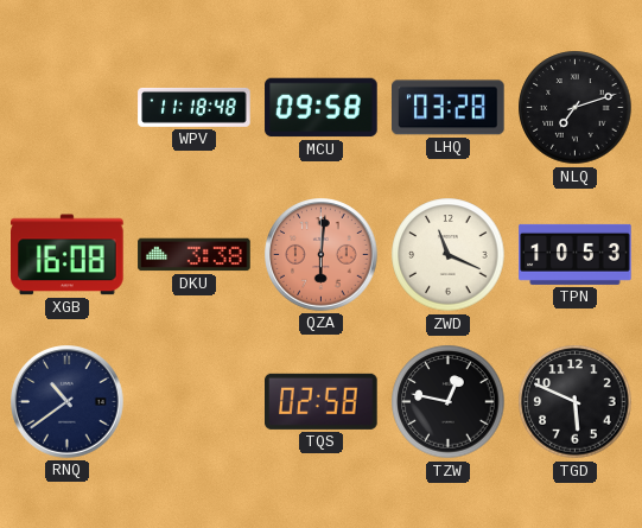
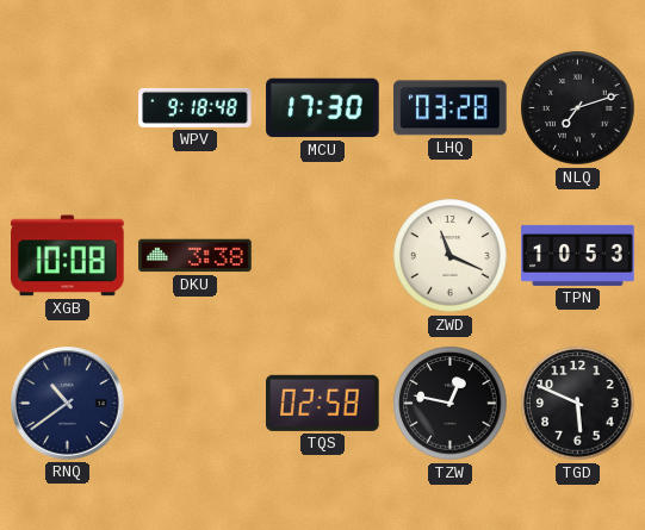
WPV: 11:18 -> 9:18
MCU: 09:58 -> 17:30
XGB: 16:08 -> 10:08
QZA: 6:01 -> none
